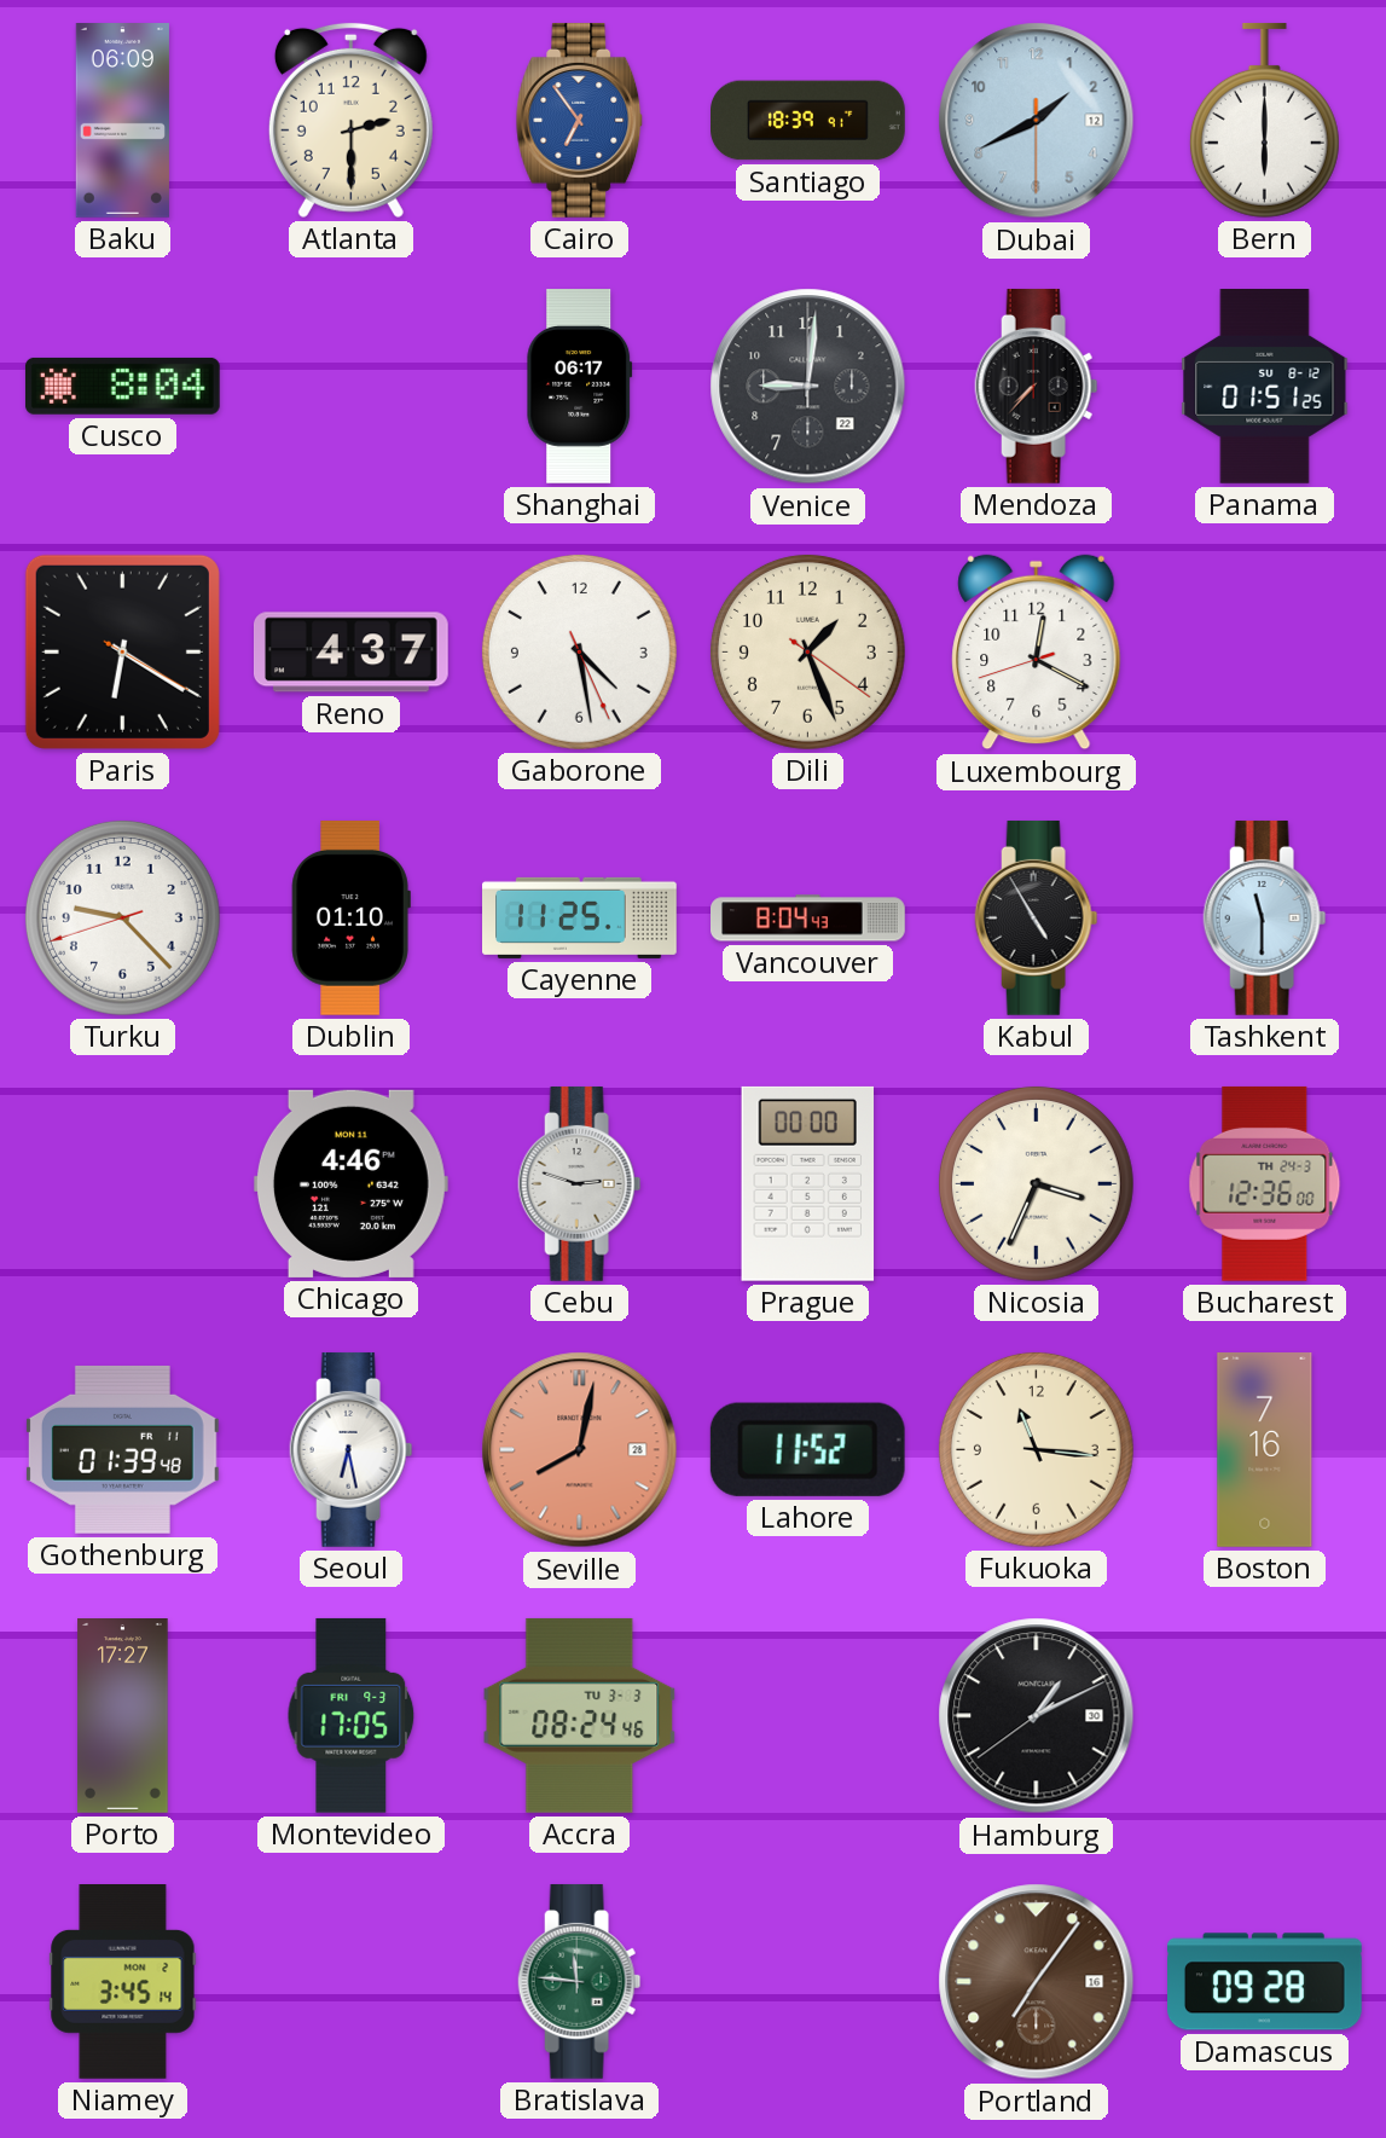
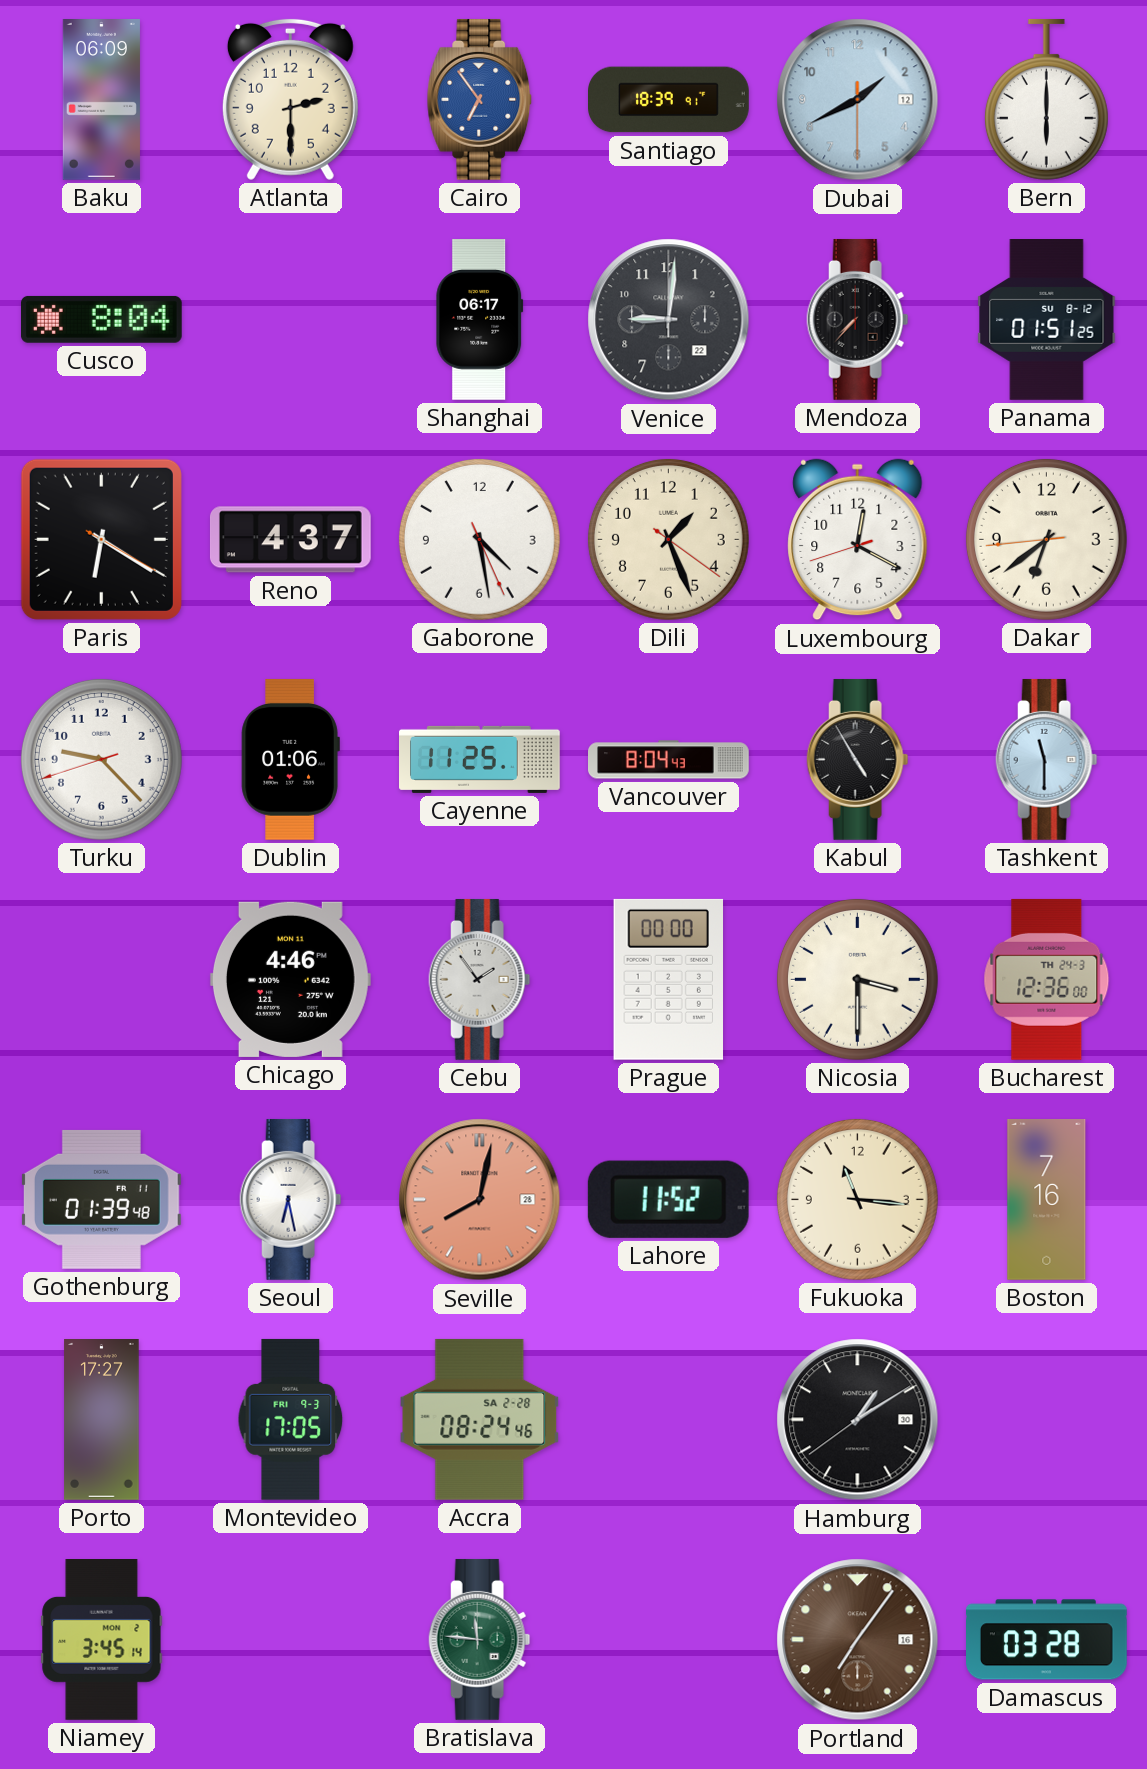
Dakar: none -> 6:38
Dublin: 01:10 -> 01:06
Cebu: 2:48 -> 1:54
Nicosia: 3:34 -> 3:30
Accra date: TU 3-3 -> SA 2-28
Hamburg: 1:10 -> 1:09
Damascus: 09:28 -> 03:28
